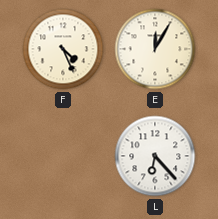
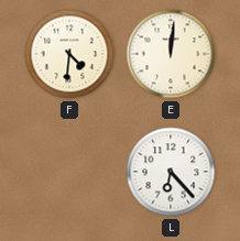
F: 4:26 -> 4:31
E: 12:05 -> 12:01
